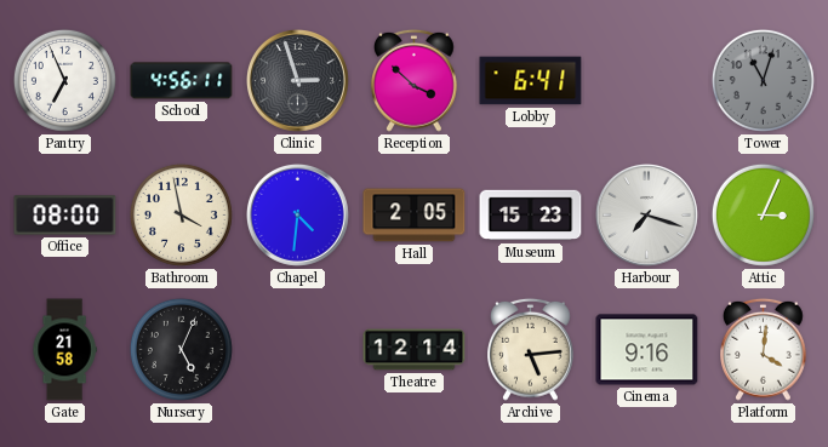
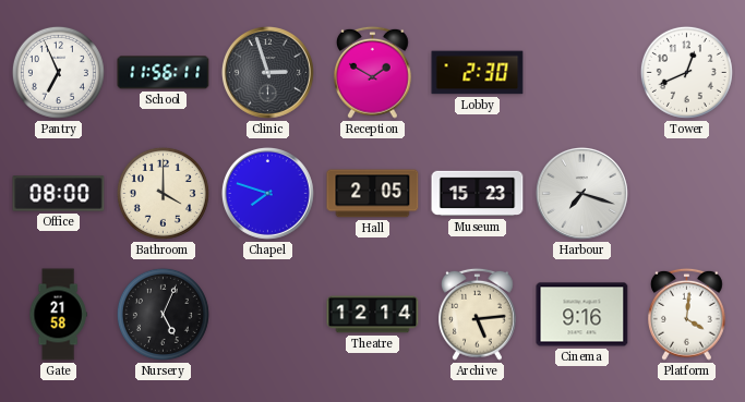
School: 4:56 -> 11:56
Reception: 3:52 -> 1:50
Lobby: 6:41 -> 2:30
Tower: 11:03 -> 12:41
Tower dial: grey -> white
Bathroom: 3:58 -> 4:00
Chapel: 4:31 -> 7:48
Attic: 3:04 -> none
